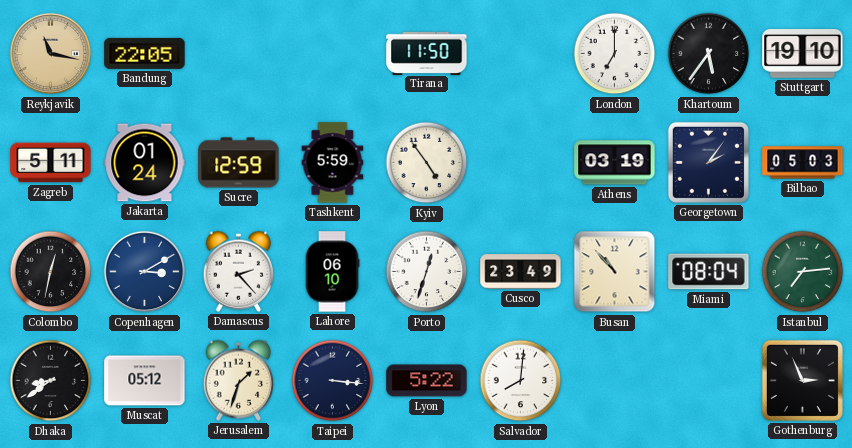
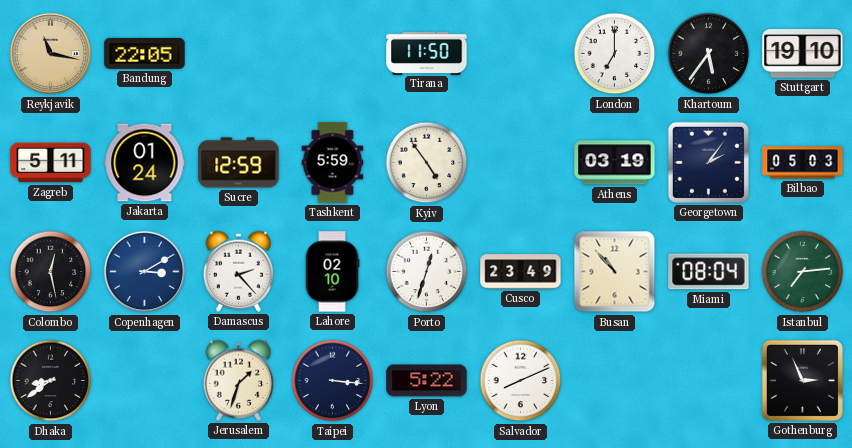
Colombo: 12:32 -> 12:28
Lahore: 06:10 -> 02:10
Muscat: 05:12 -> none
Salvador: 8:01 -> 8:11
